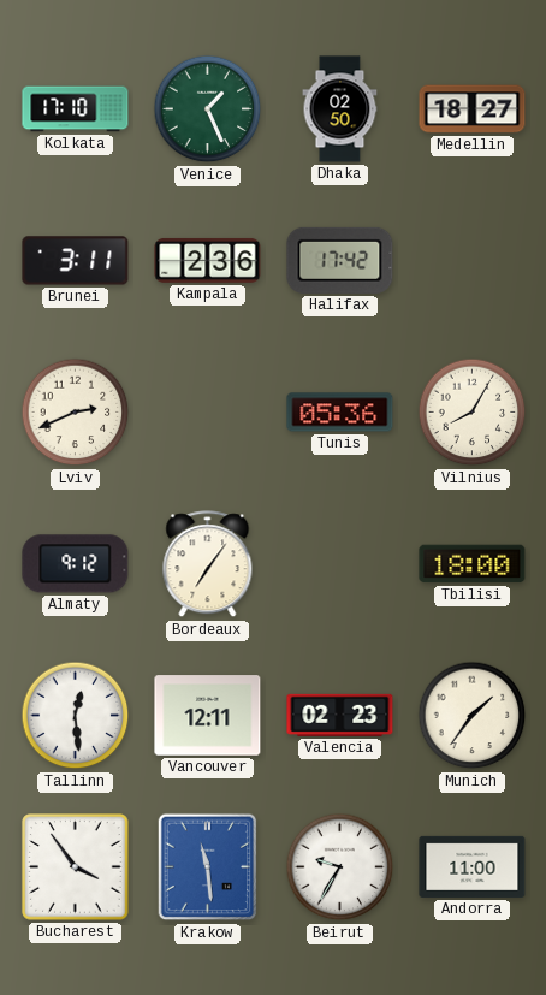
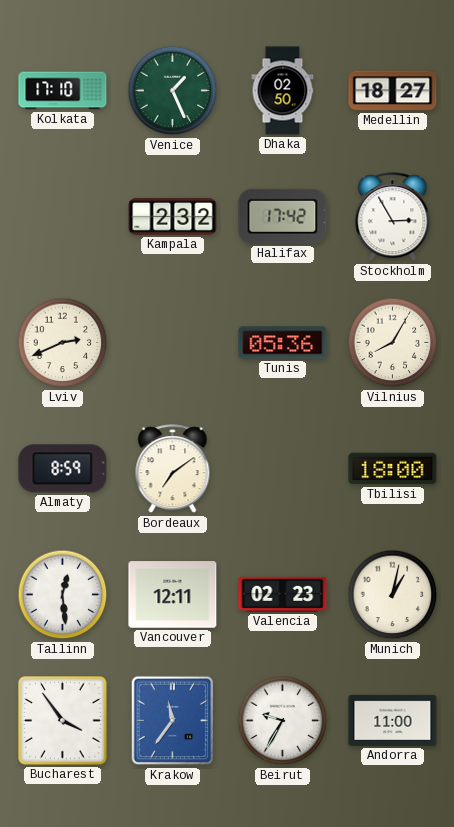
Brunei: 3:11 -> none
Kampala: 2:36 -> 2:32
Stockholm: none -> 2:55
Almaty: 9:12 -> 8:59
Bordeaux: 7:06 -> 7:09
Munich: 1:36 -> 1:02
Krakow: 11:29 -> 11:36
